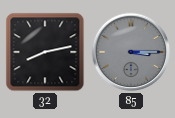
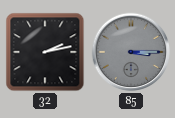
32: 8:13 -> 2:13
